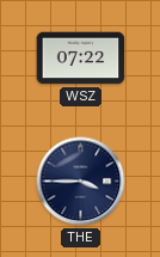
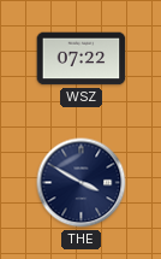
THE: 3:45 -> 3:50
